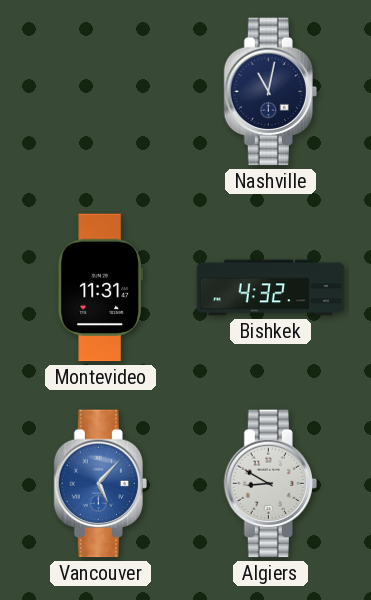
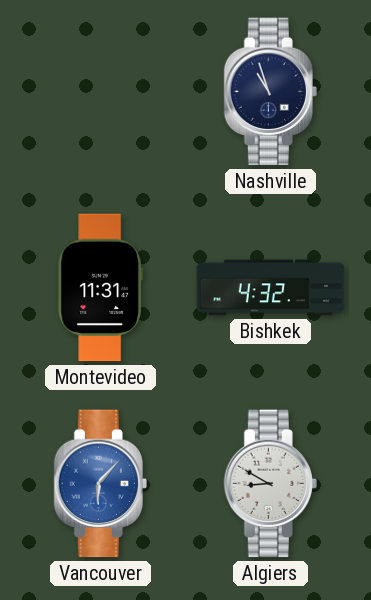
Nashville: 11:02 -> 10:57
Vancouver: 5:07 -> 6:07
